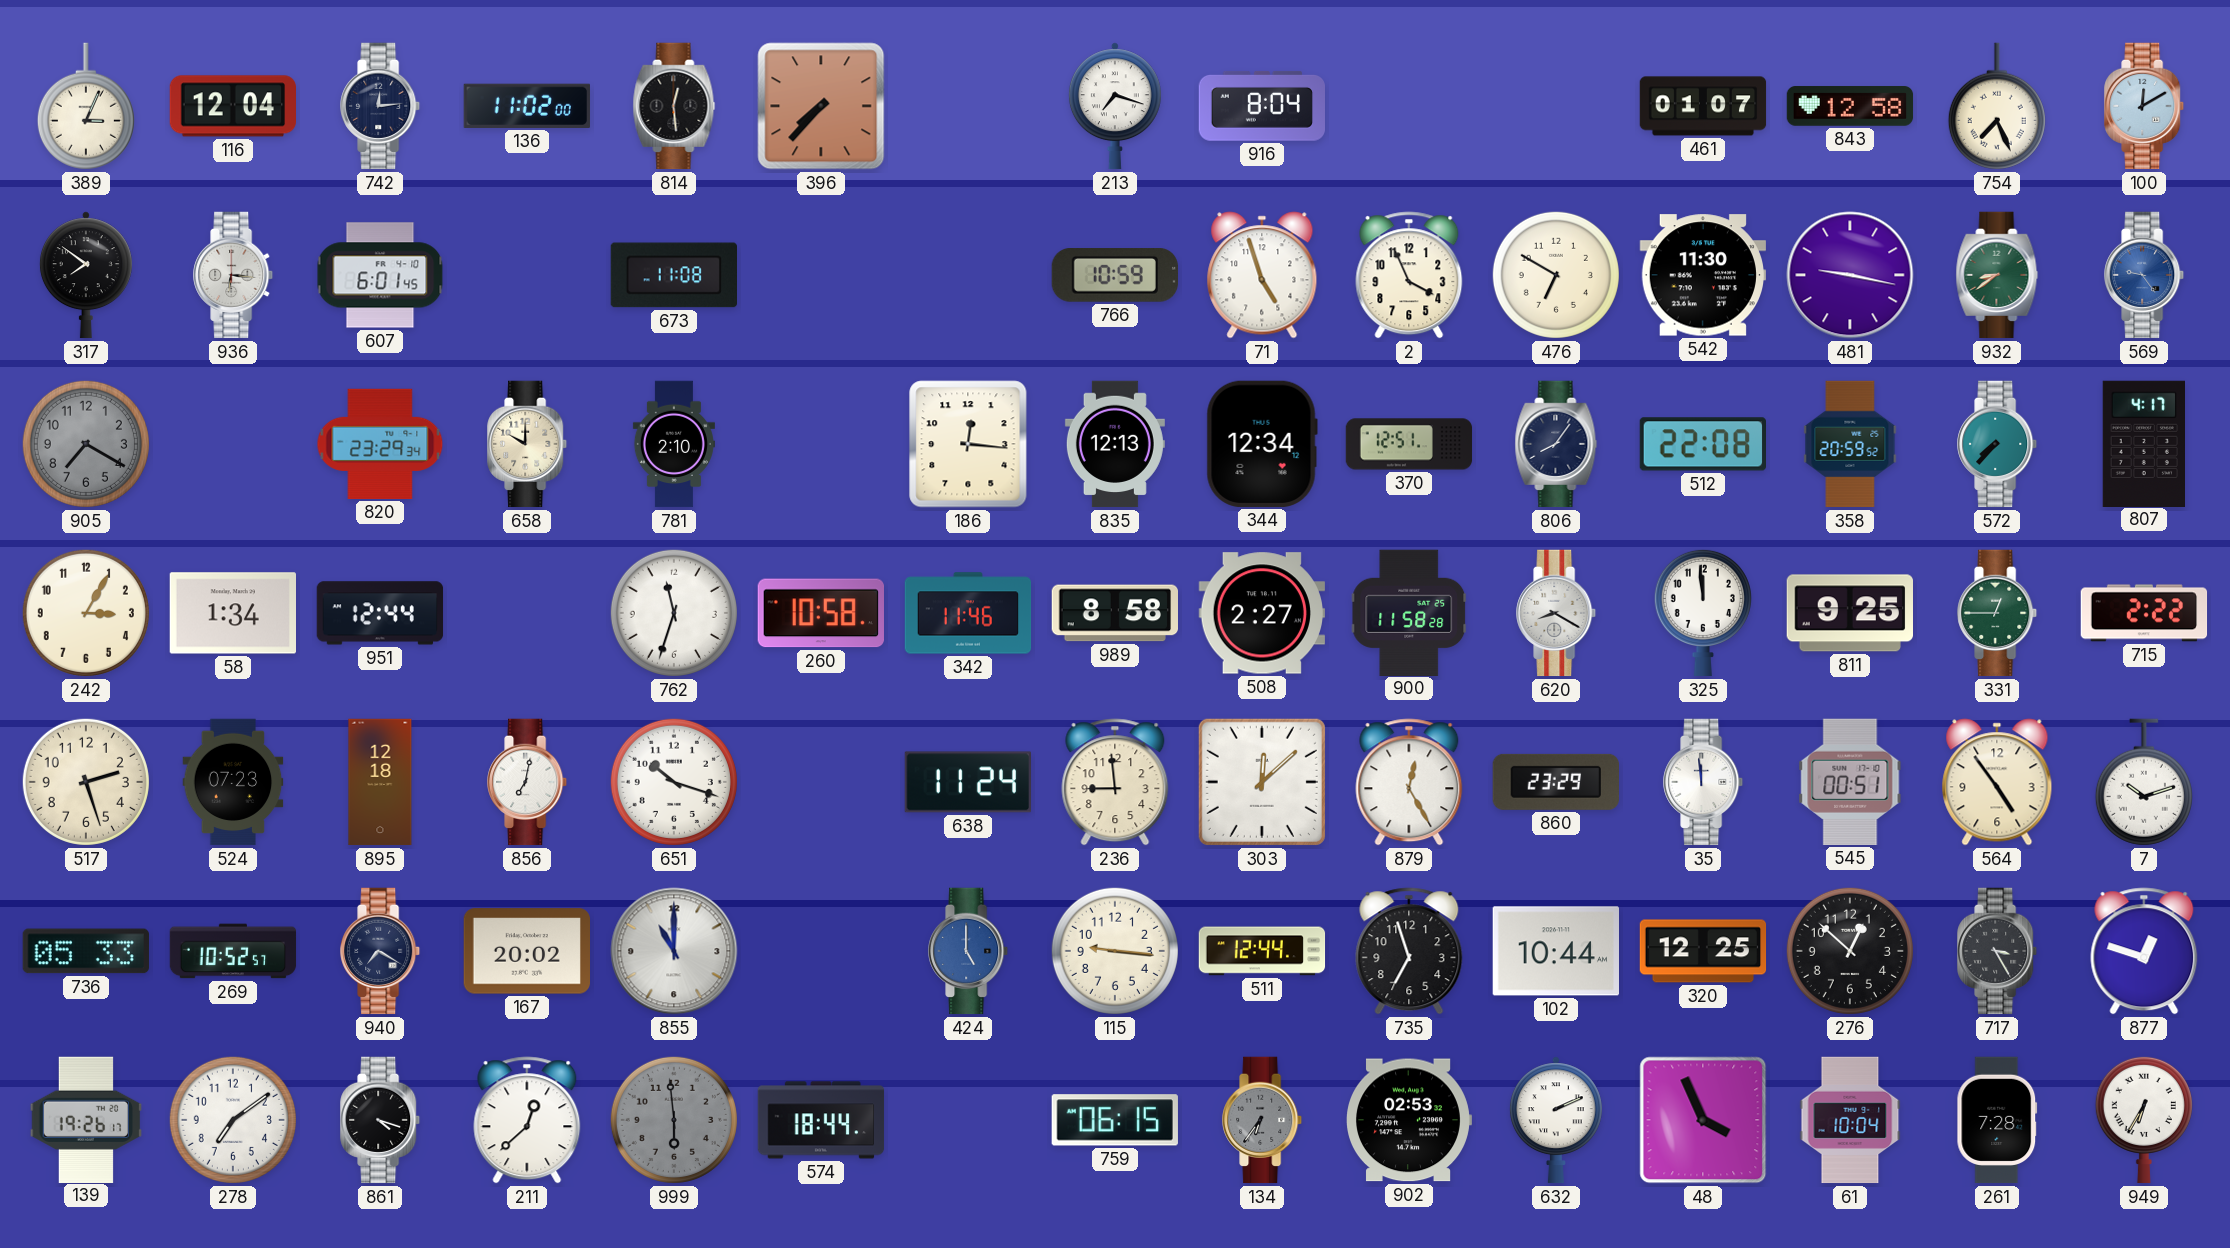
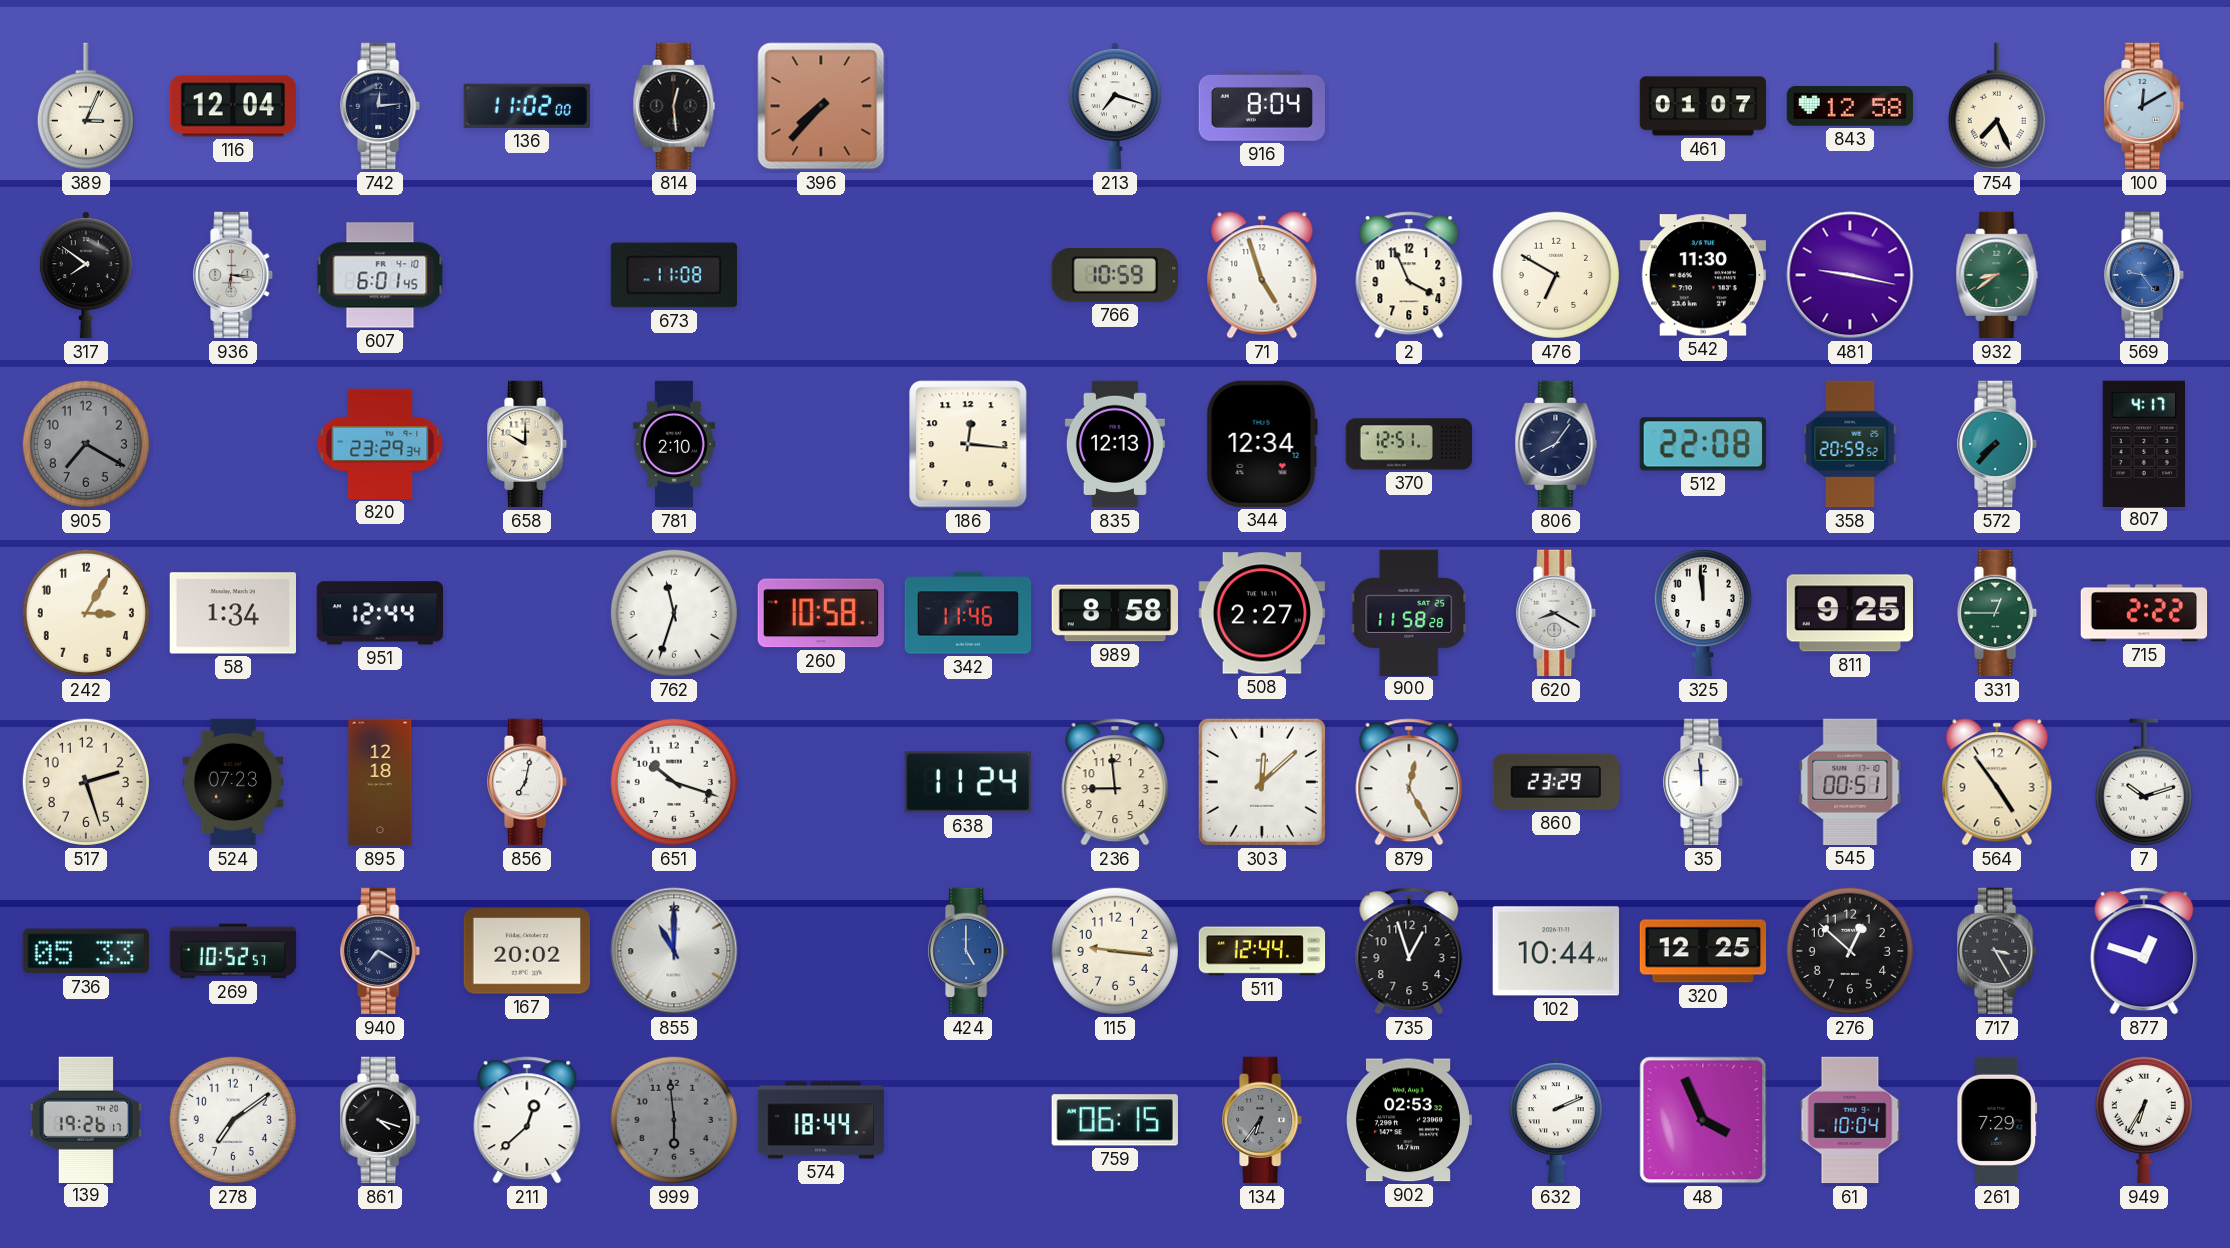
735: 6:57 -> 12:57
261: 7:28 -> 7:29
